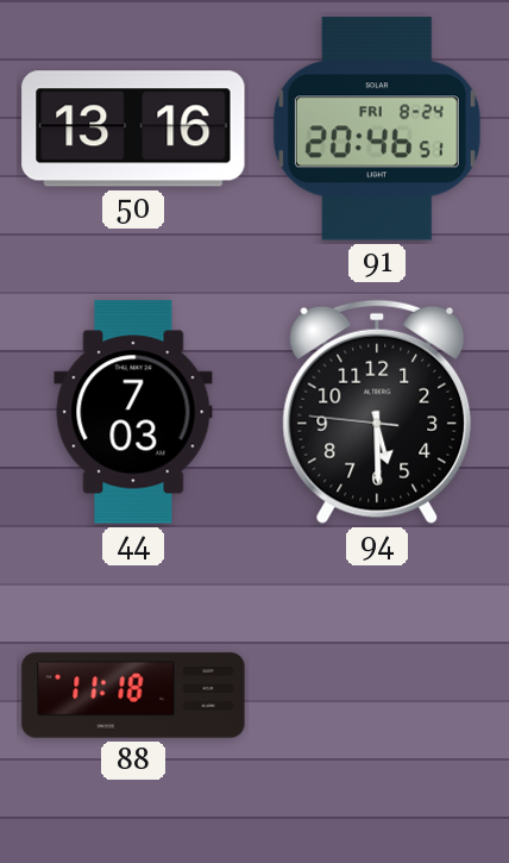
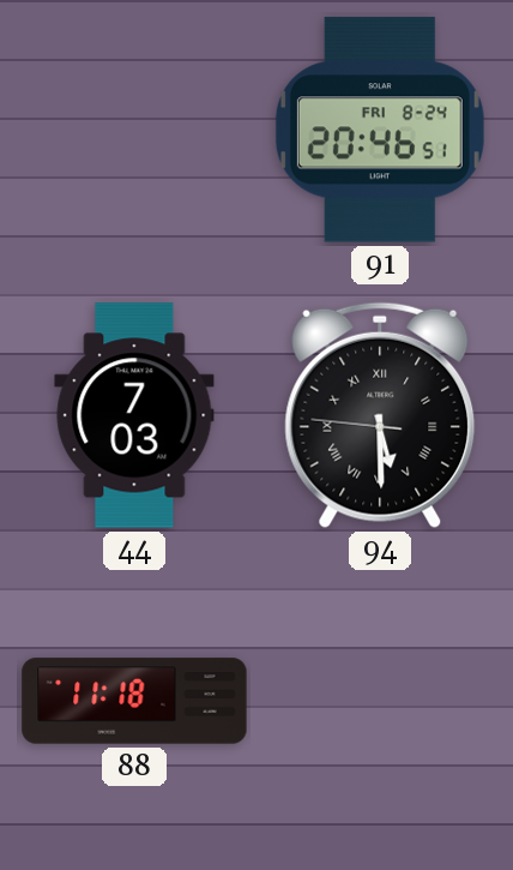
50: 13:16 -> none
94 numerals: Arabic -> Roman
